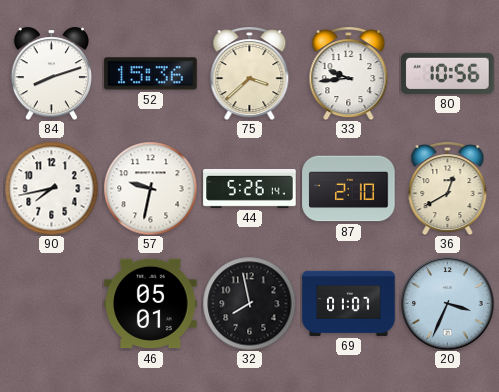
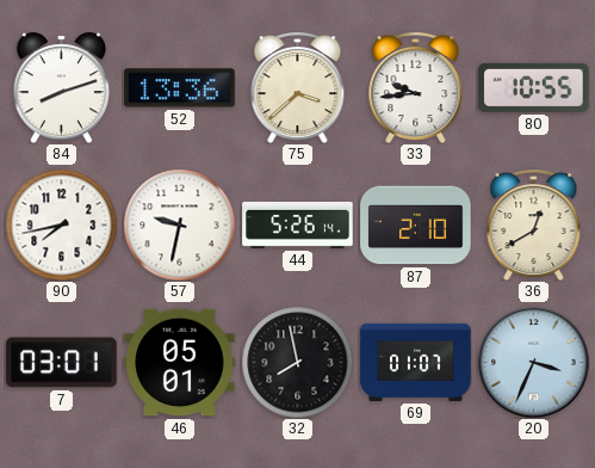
52: 15:36 -> 13:36
80: 10:56 -> 10:55
7: none -> 03:01
